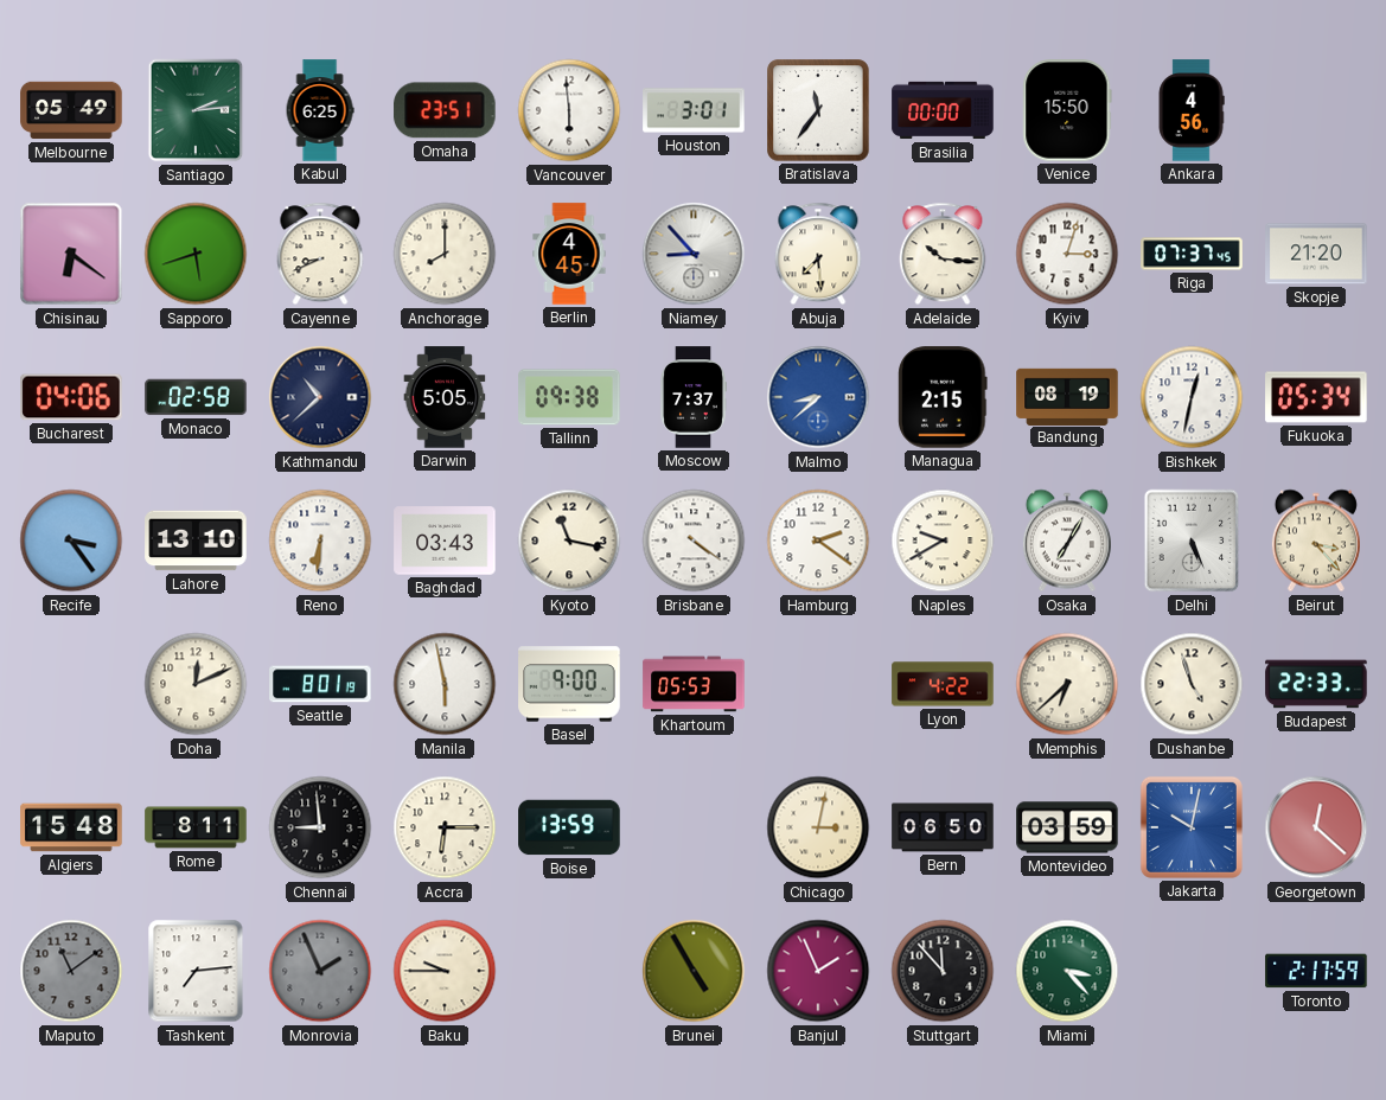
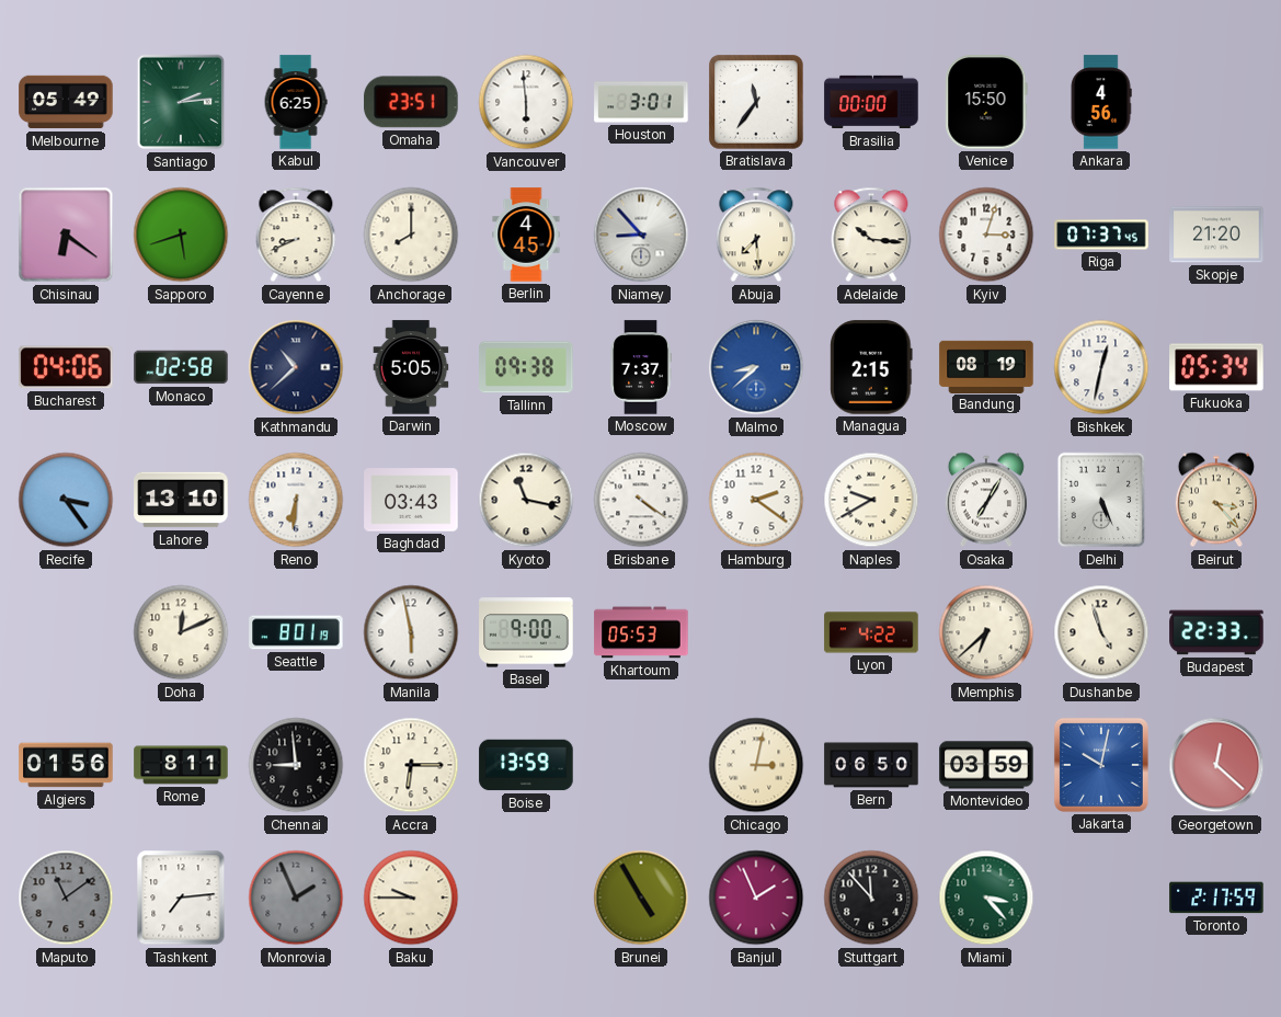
Algiers: 15:48 -> 01:56
